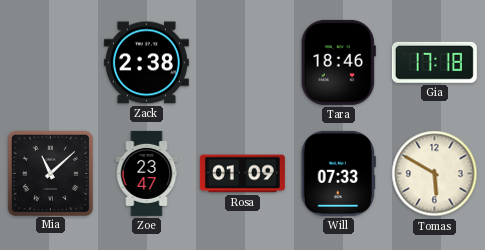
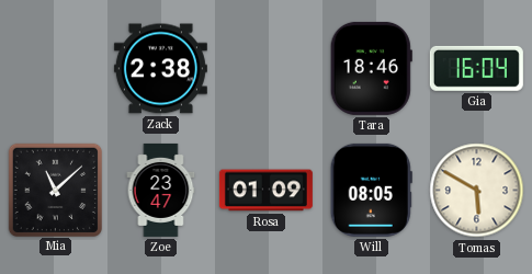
Gia: 17:18 -> 16:04
Will: 07:33 -> 08:05
